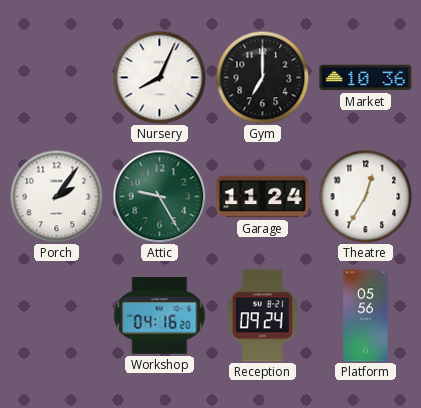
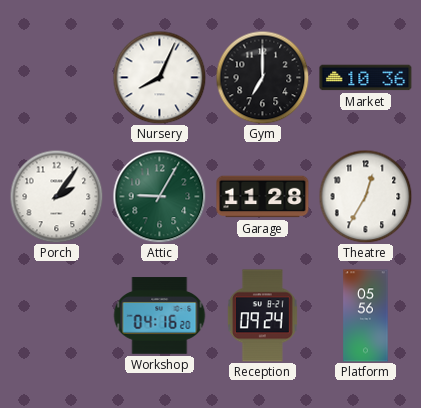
Attic: 9:25 -> 9:05
Garage: 11:24 -> 11:28
